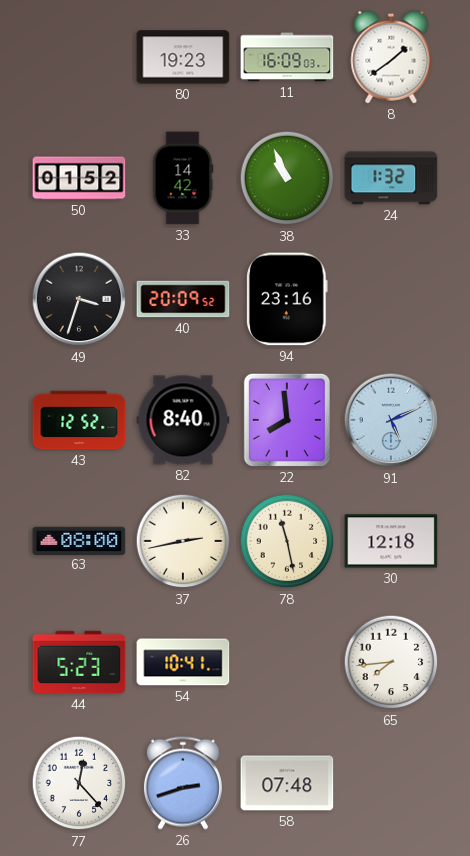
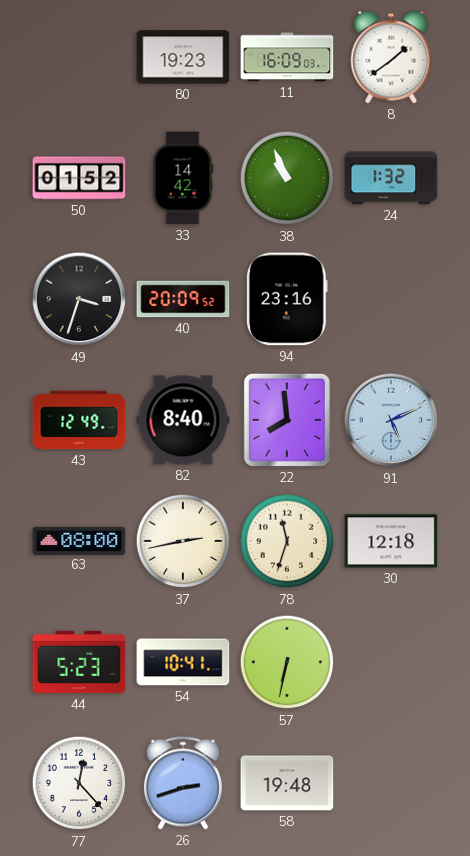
43: 12:52 -> 12:49
78: 11:28 -> 11:33
57: none -> 6:32
65: 7:44 -> none
58: 07:48 -> 19:48
